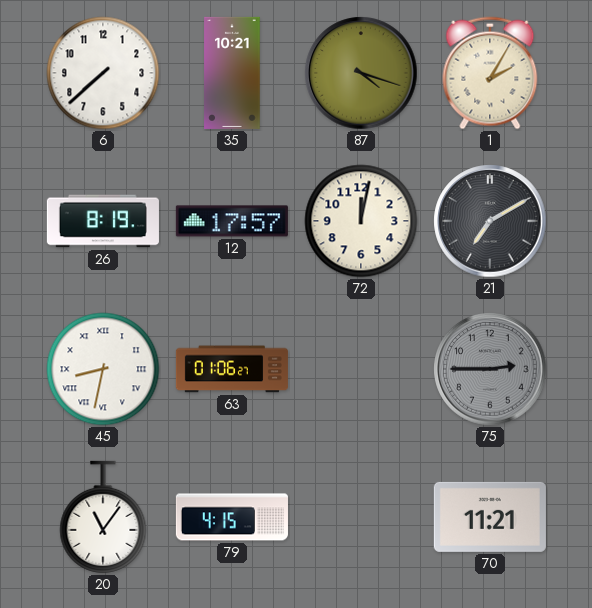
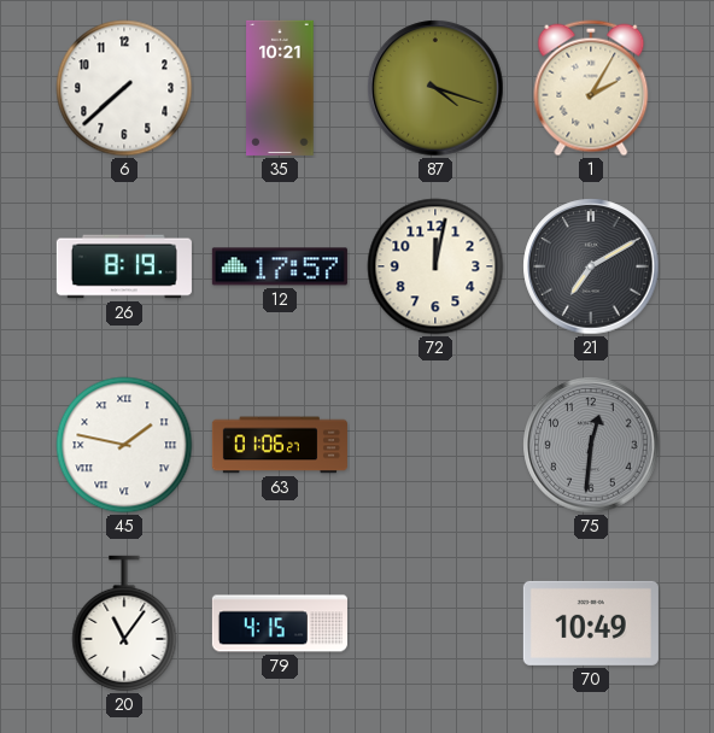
45: 8:32 -> 1:47
75: 2:45 -> 12:31
70: 11:21 -> 10:49
